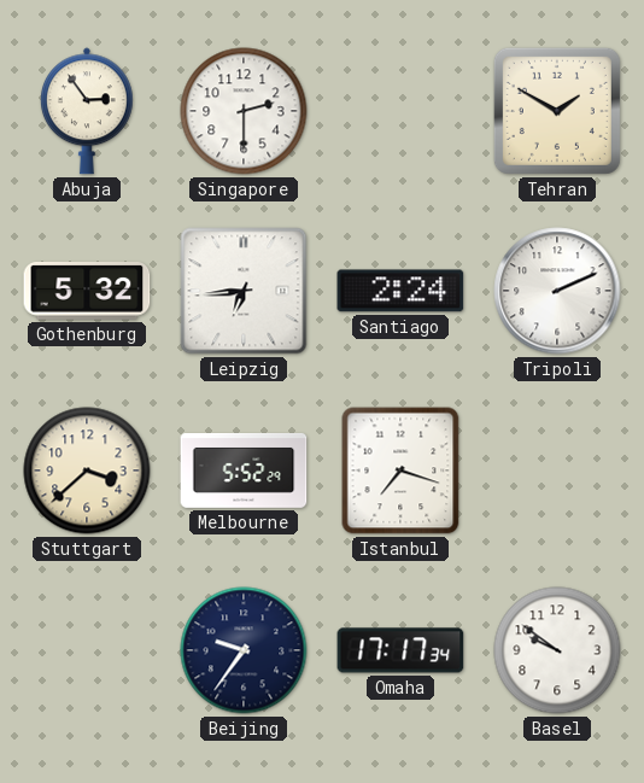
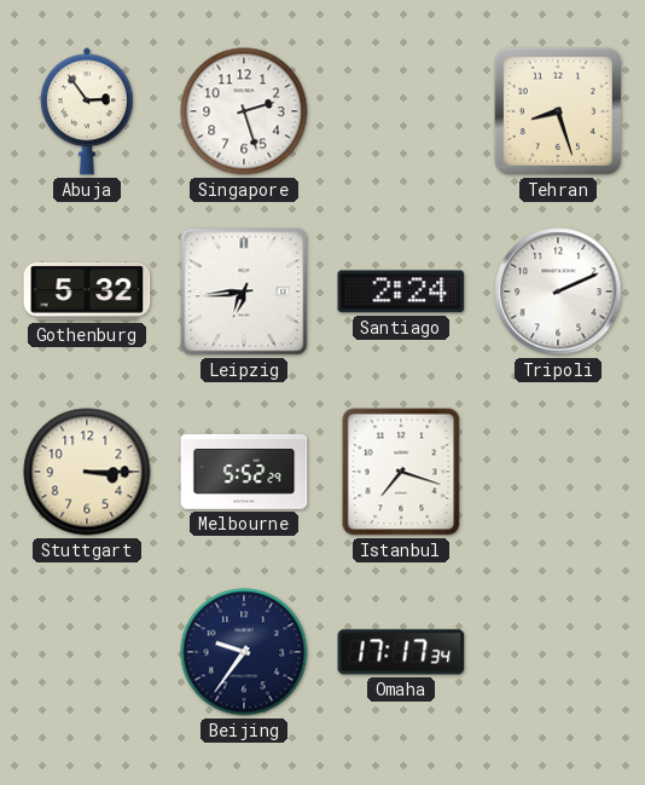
Singapore: 2:30 -> 2:27
Tehran: 1:50 -> 8:27
Stuttgart: 3:38 -> 3:15
Basel: 9:51 -> none
